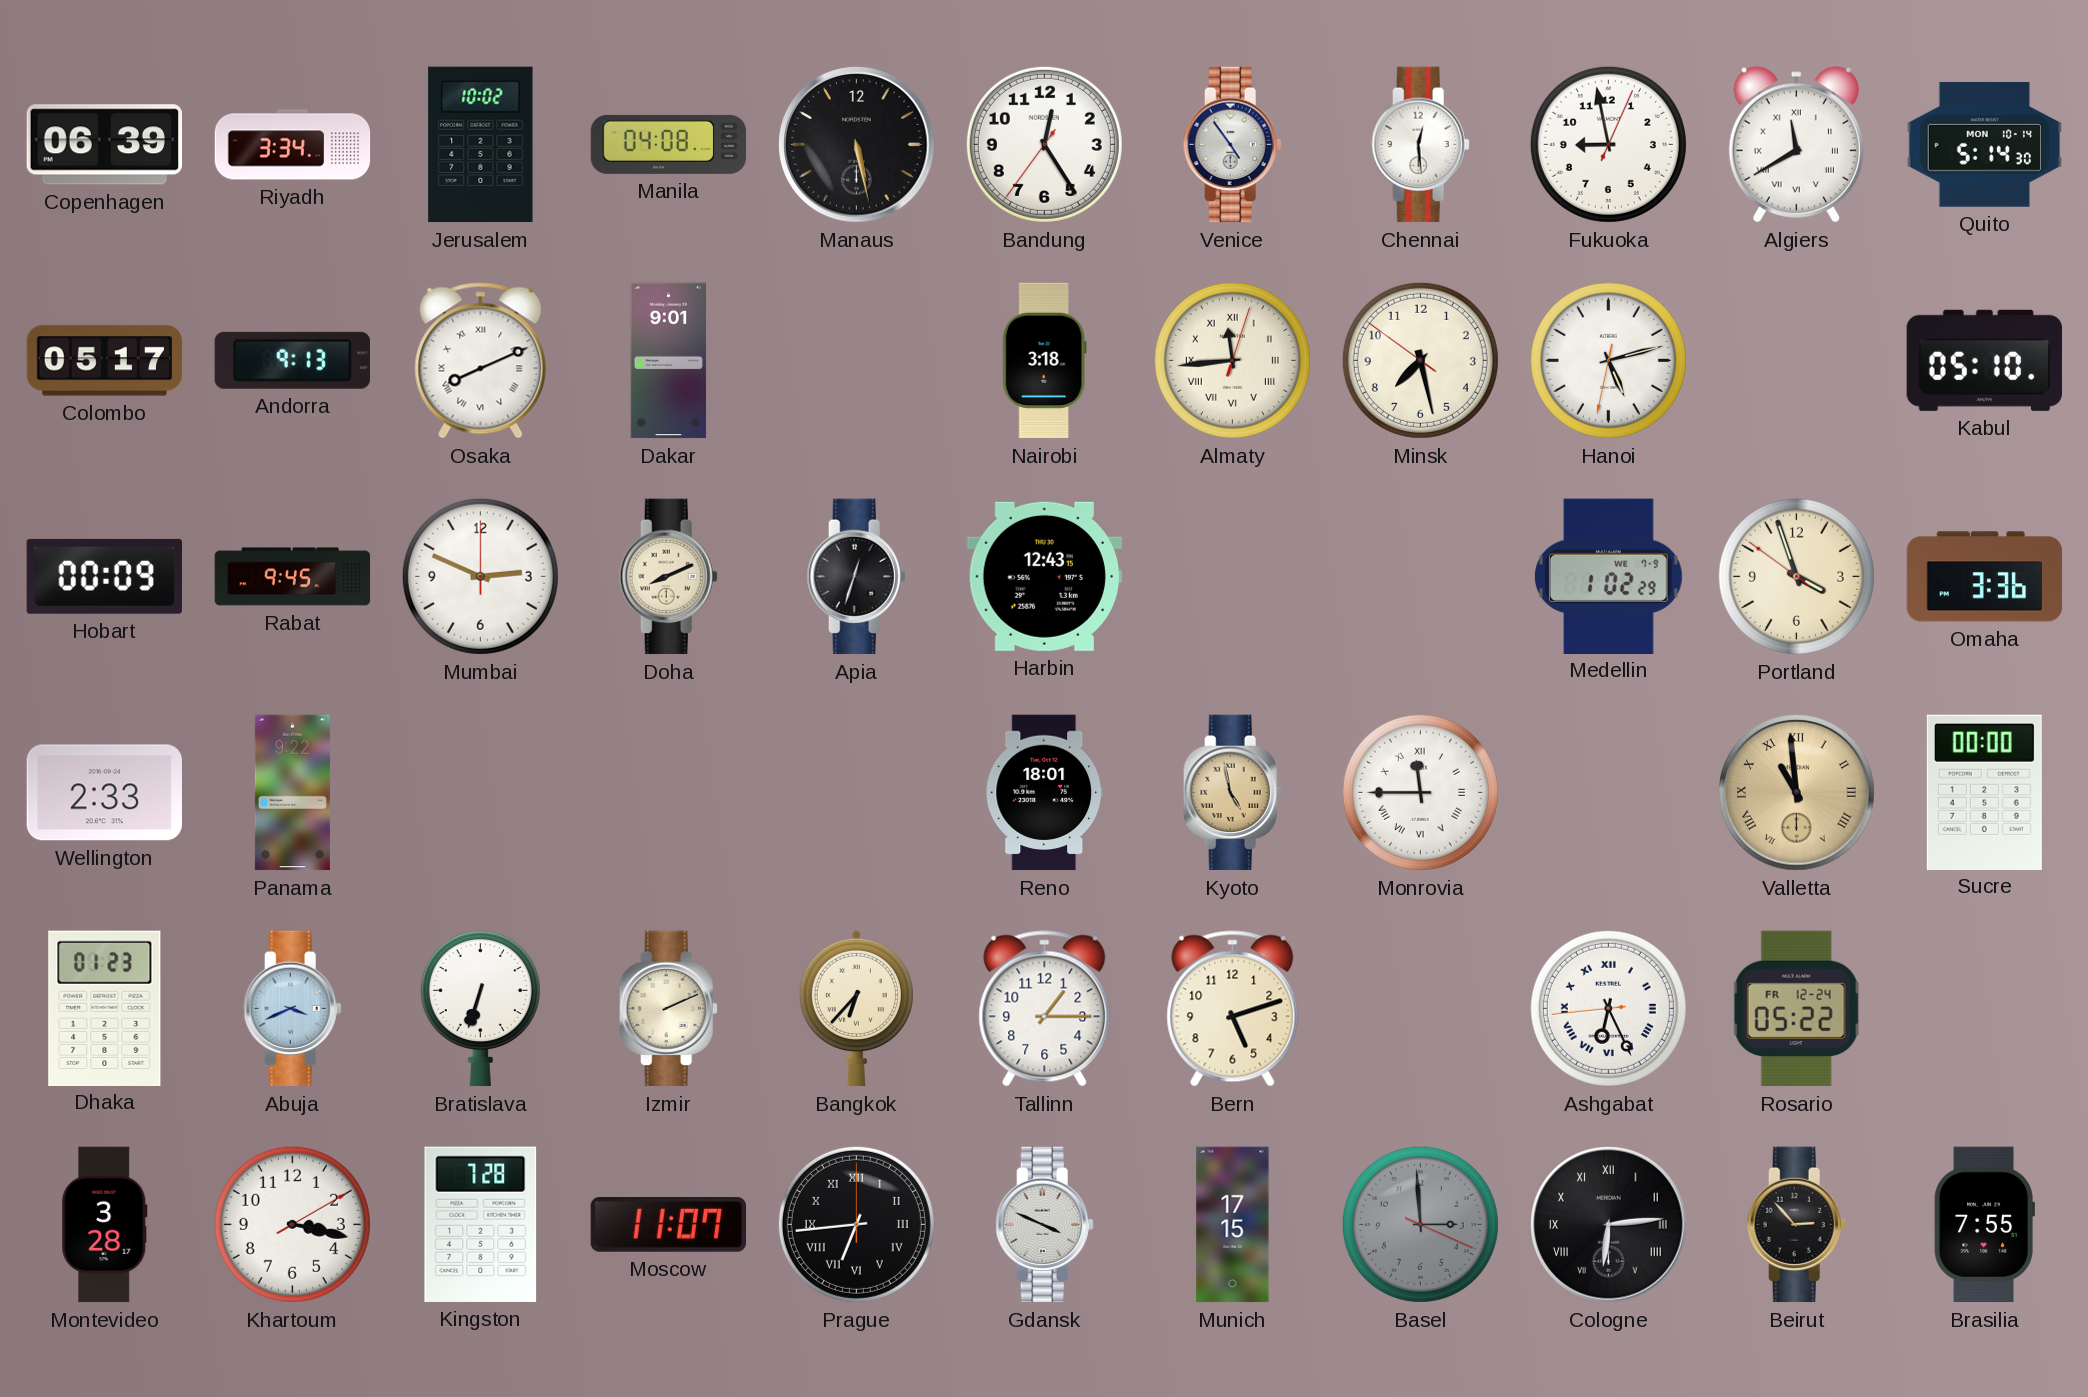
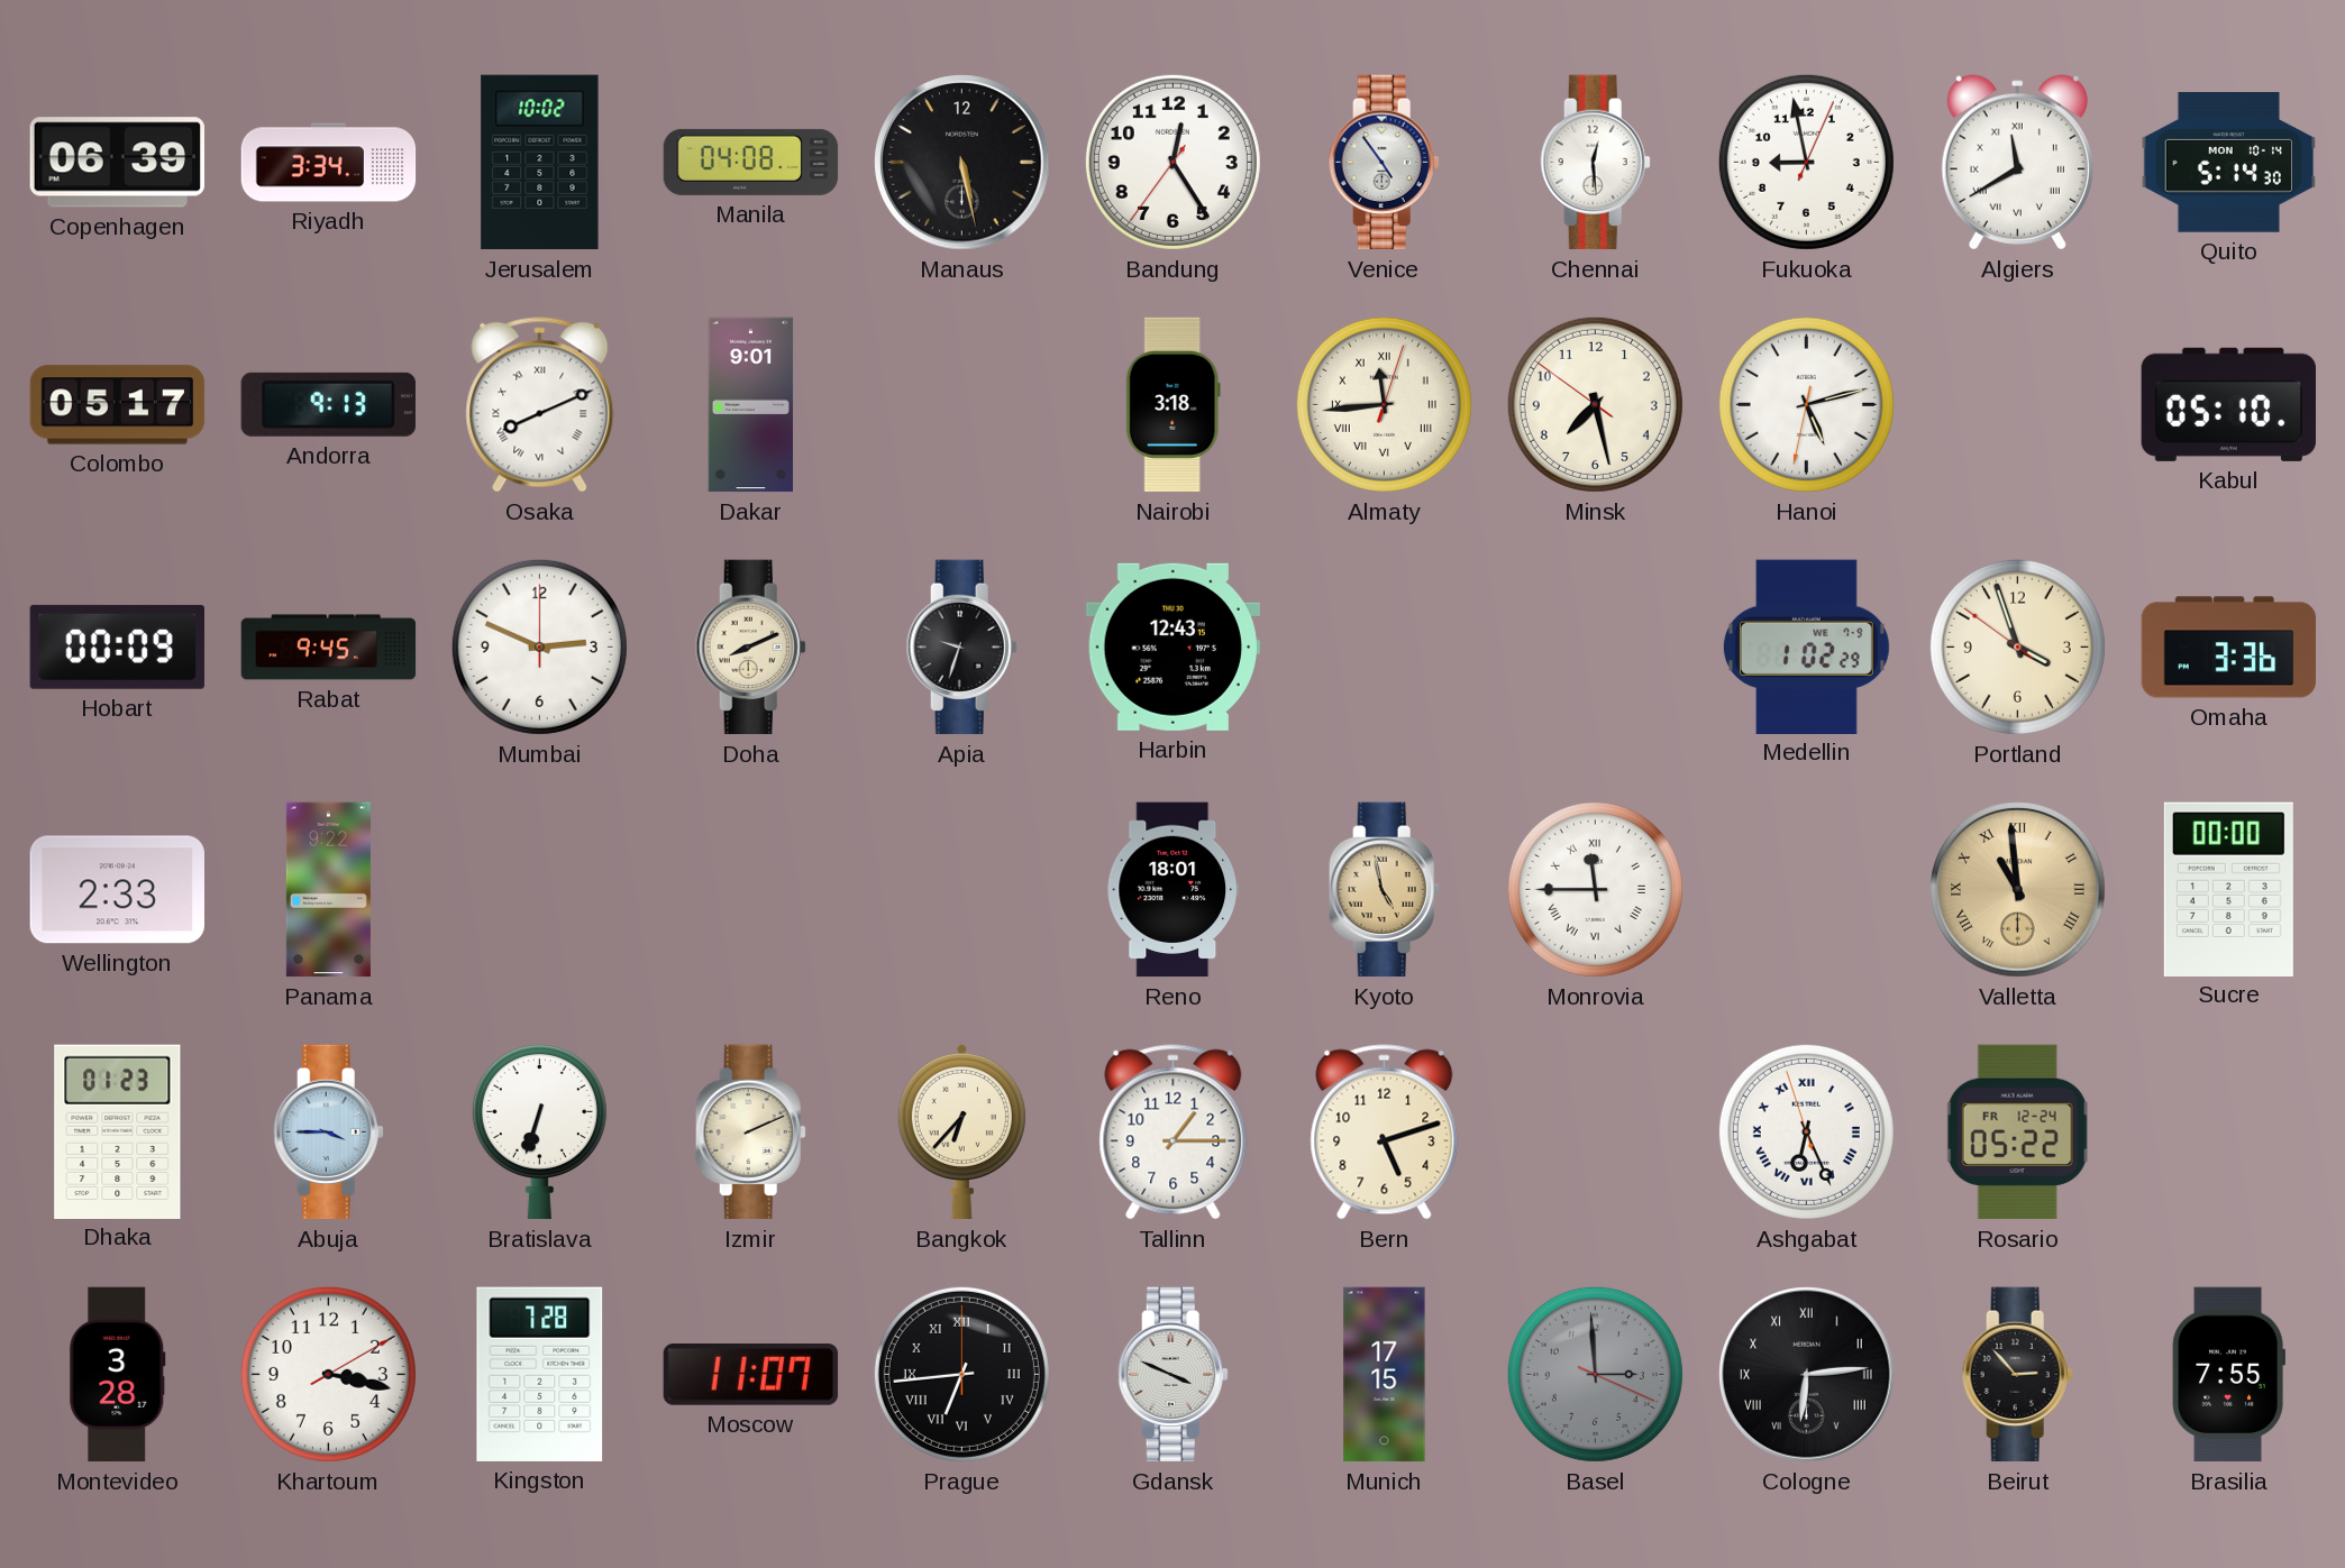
Apia: 12:33 -> 9:33
Abuja: 3:41 -> 3:45
Ashgabat: 6:25:44 -> 6:25:57
